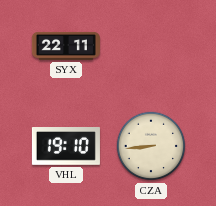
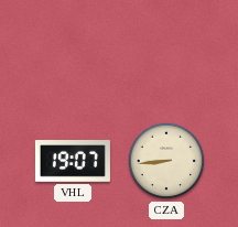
SYX: 22:11 -> none
VHL: 19:10 -> 19:07
